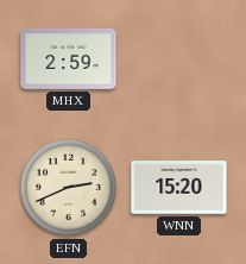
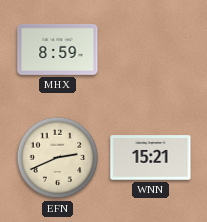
MHX: 2:59 -> 8:59
WNN: 15:20 -> 15:21
